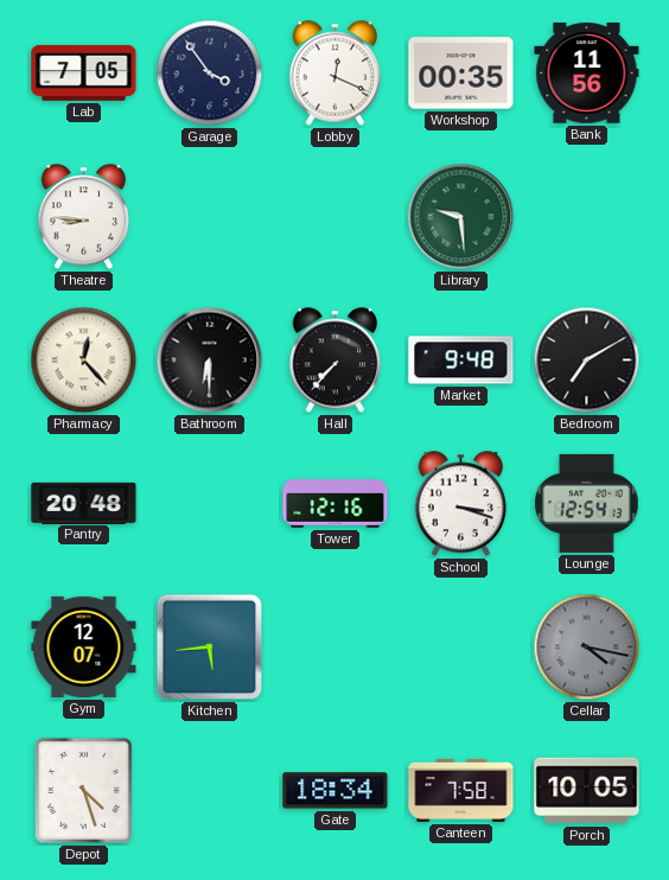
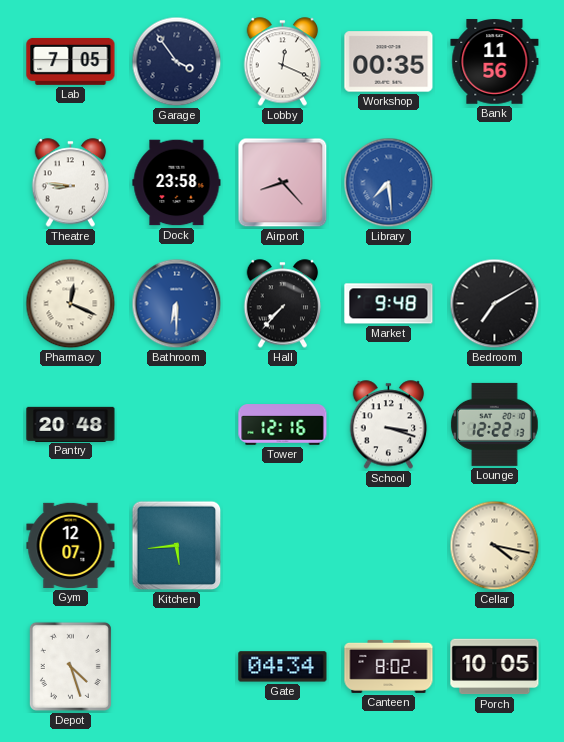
Dock: none -> 23:58
Airport: none -> 8:23
Library: 9:29 -> 7:29
Library dial: green -> blue
Pharmacy: 12:23 -> 12:19
Bathroom dial: black -> blue
Lounge: 12:54 -> 12:22
Cellar dial: grey -> cream
Gate: 18:34 -> 04:34
Canteen: 7:58 -> 8:02
